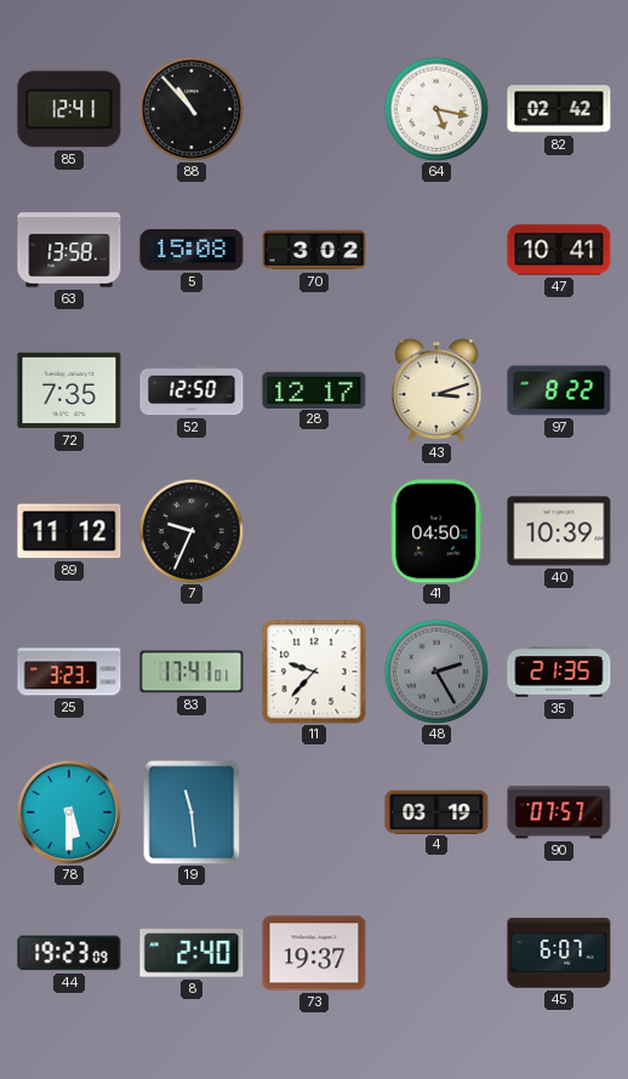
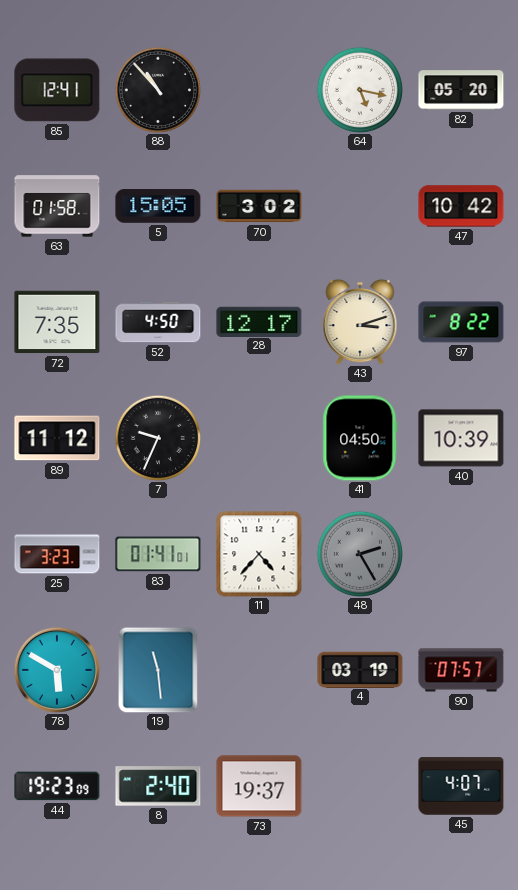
82: 02:42 -> 05:20
63: 13:58 -> 01:58
5: 15:08 -> 15:05
47: 10:41 -> 10:42
52: 12:50 -> 4:50
83: 17:41 -> 01:41
11: 9:37 -> 4:37
35: 21:35 -> none
78: 5:30 -> 5:50
45: 6:07 -> 4:07
